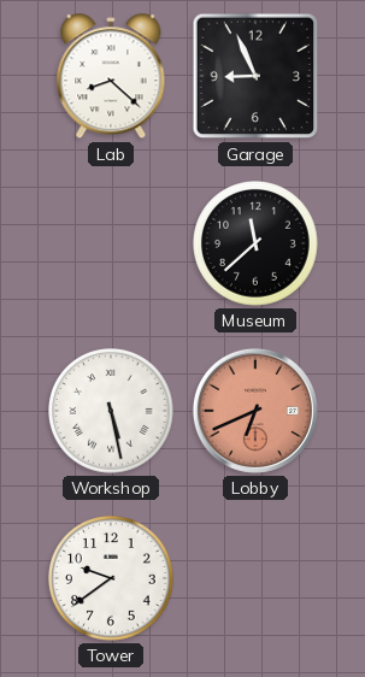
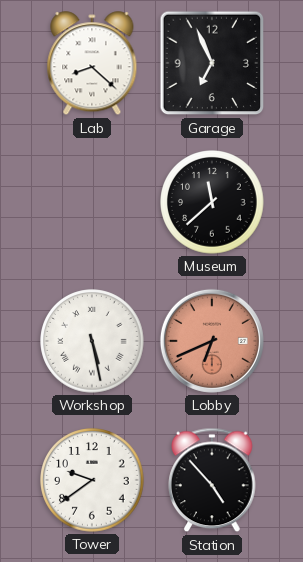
Garage: 8:56 -> 6:56
Station: none -> 4:53
